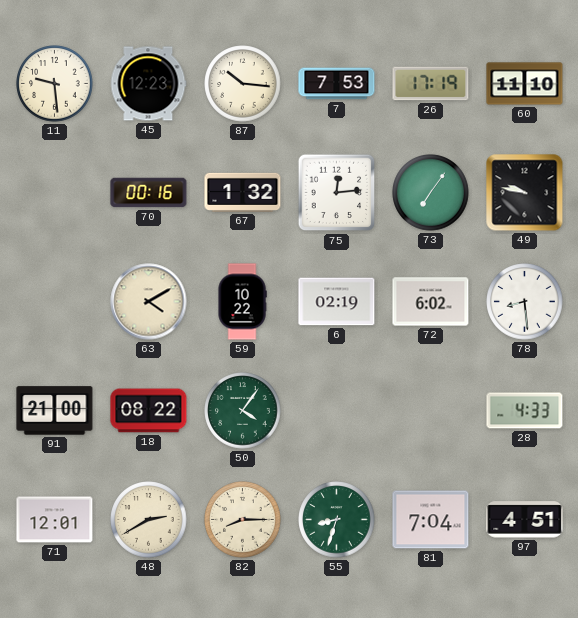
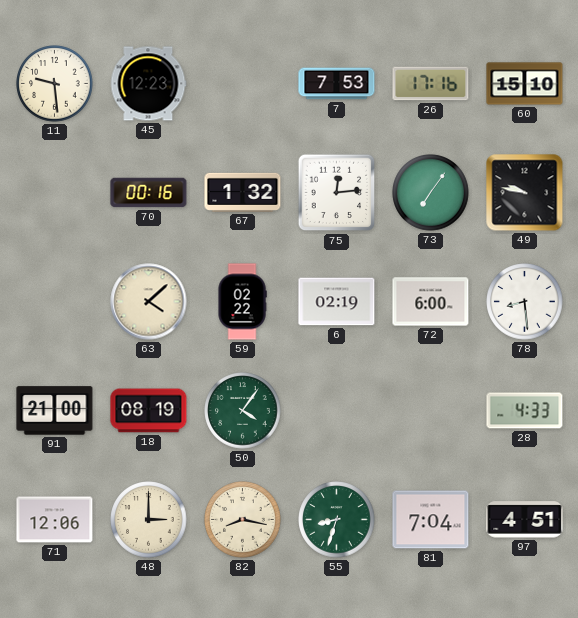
87: 10:16 -> none
26: 17:19 -> 17:16
60: 11:10 -> 15:10
63: 4:10 -> 4:08
59: 10:22 -> 02:22
72: 6:02 -> 6:00
18: 08:22 -> 08:19
71: 12:01 -> 12:06
48: 2:40 -> 3:00
82: 8:15 -> 8:17
